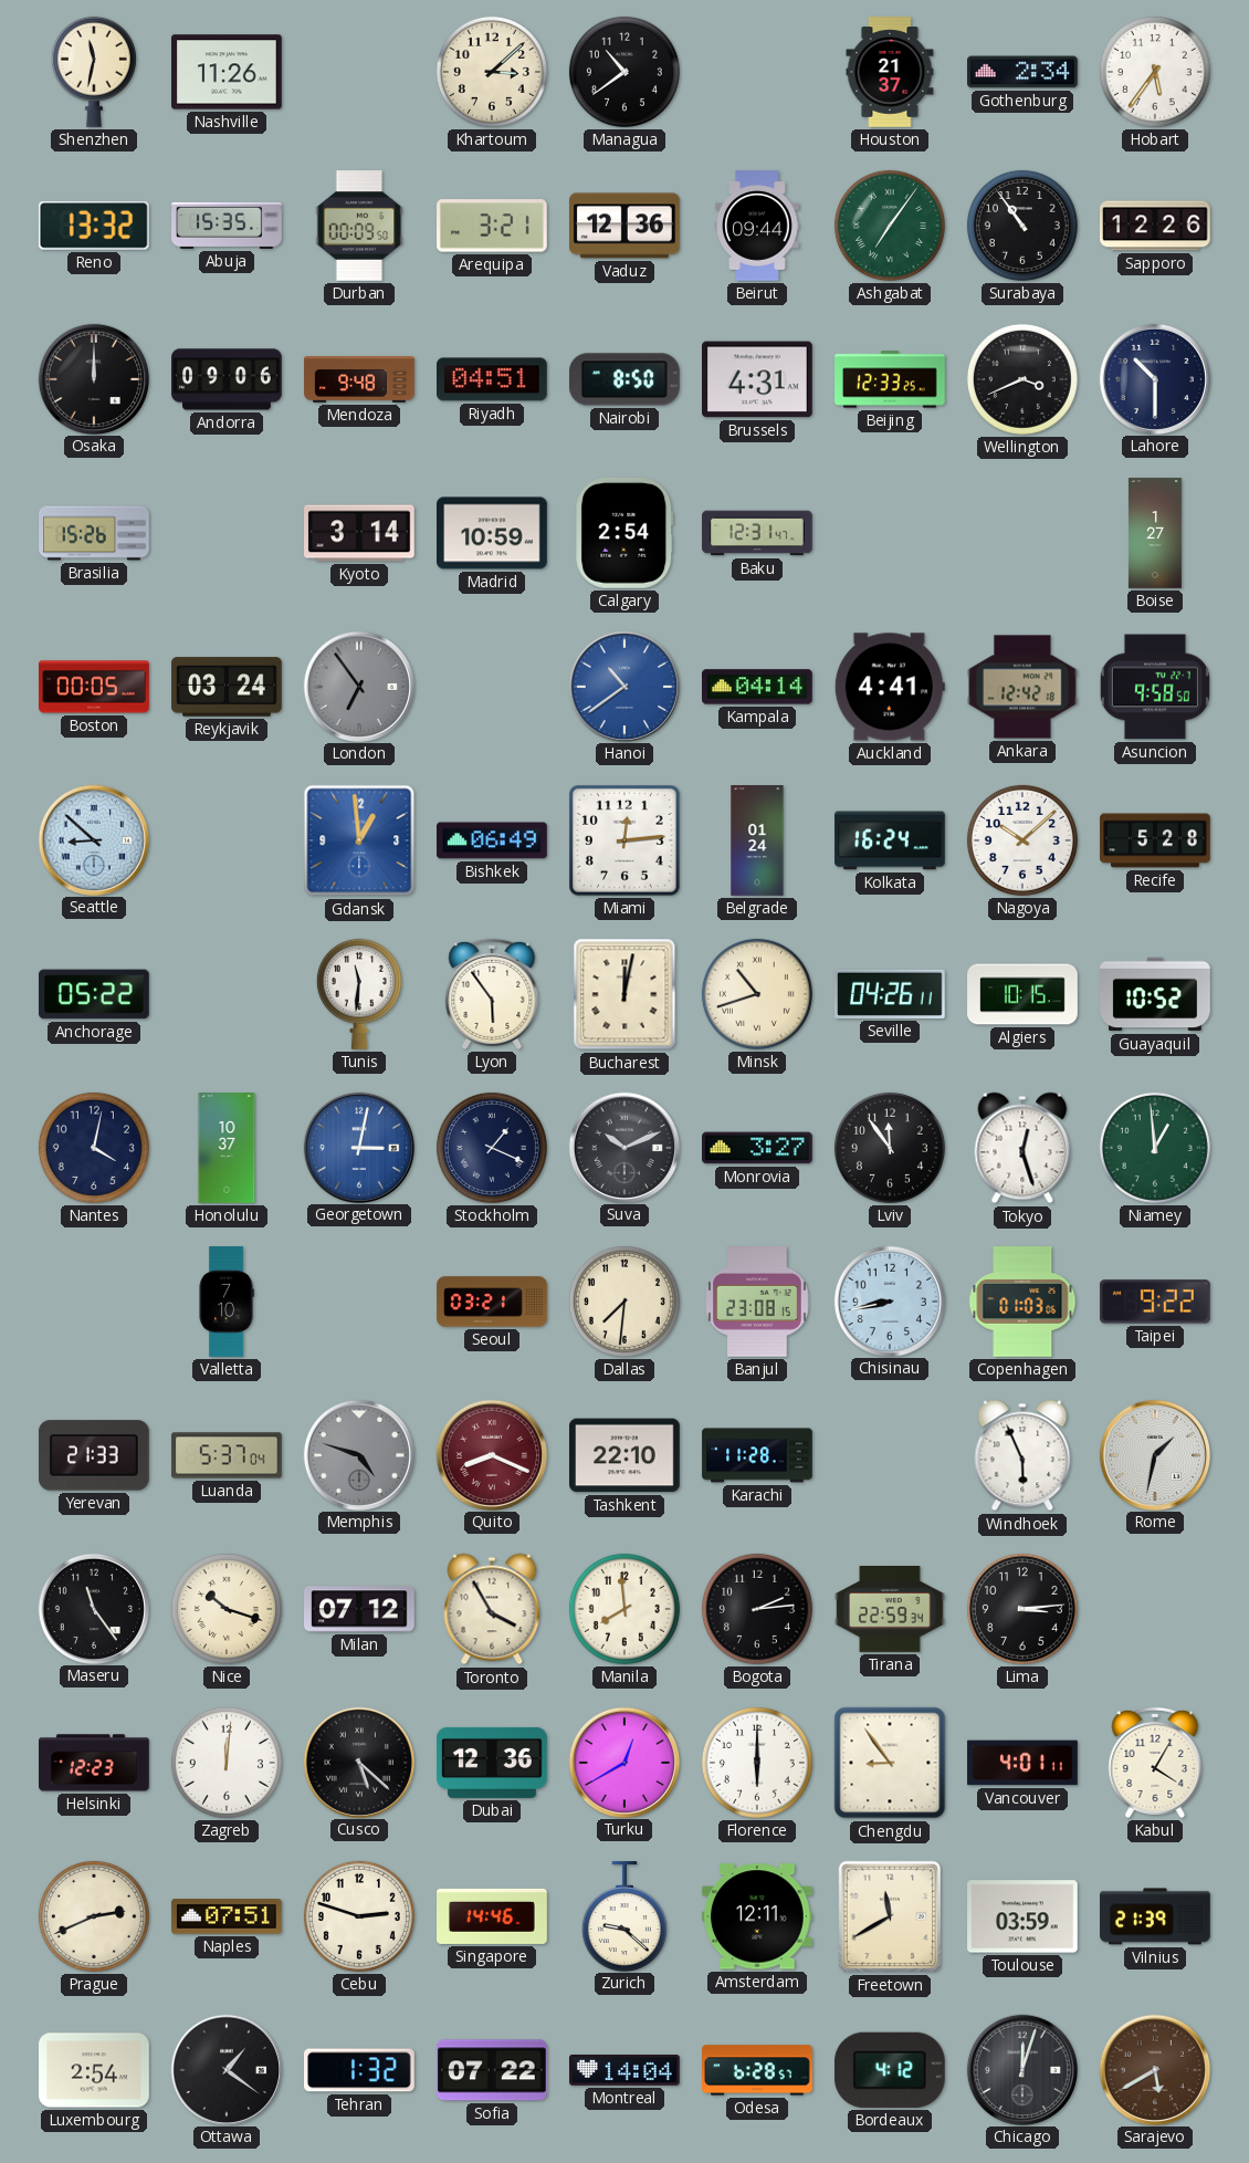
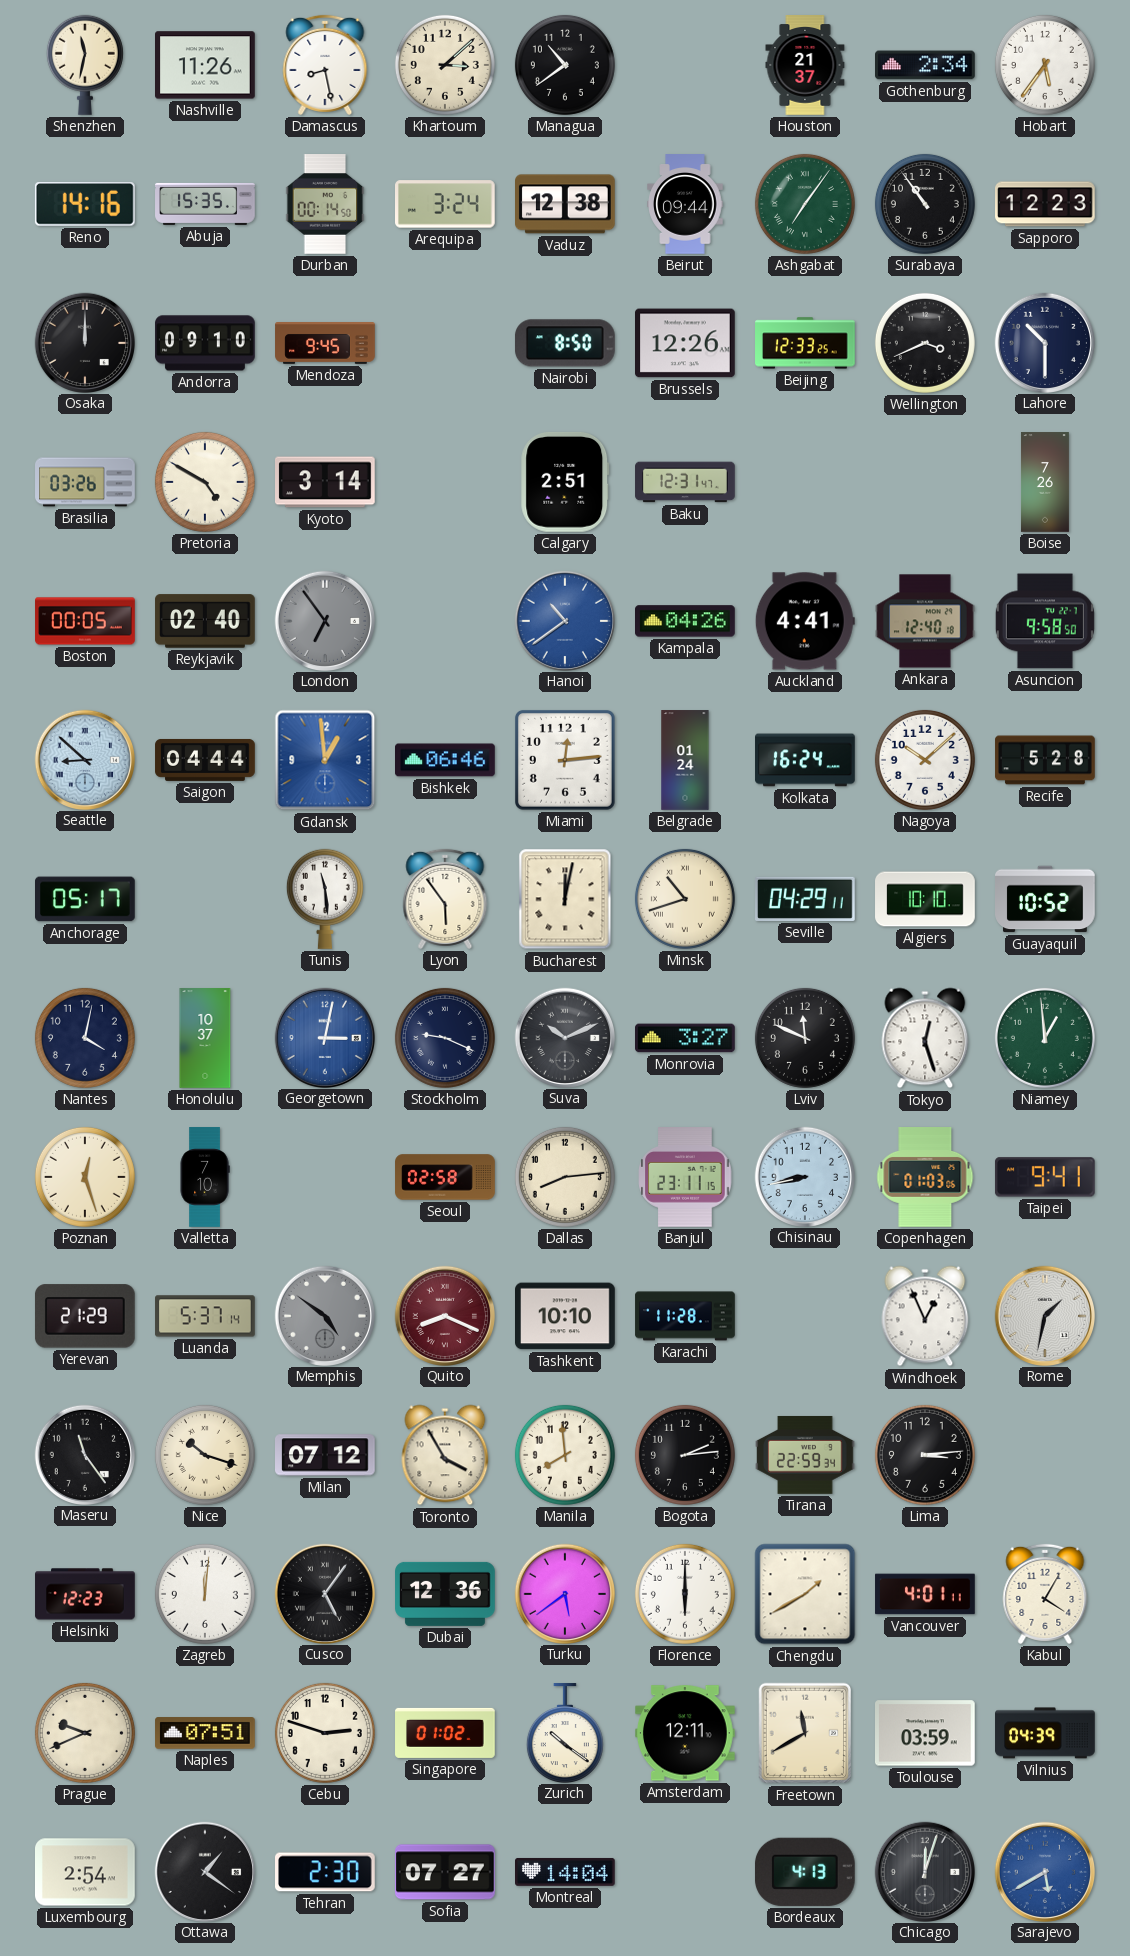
Damascus: none -> 8:28
Reno: 13:32 -> 14:16
Durban: 00:09 -> 00:14
Arequipa: 3:21 -> 3:24
Vaduz: 12:36 -> 12:38
Sapporo: 12:26 -> 12:23
Andorra: 09:06 -> 09:10
Mendoza: 9:48 -> 9:45
Riyadh: 04:51 -> none
Brussels: 4:31 -> 12:26
Brasilia: 15:26 -> 03:26
Pretoria: none -> 4:50
Madrid: 10:59 -> none
Calgary: 2:54 -> 2:51
Boise: 1:27 -> 7:26
Reykjavik: 03:24 -> 02:40
Kampala: 04:14 -> 04:26
Ankara: 12:42 -> 12:40
Saigon: none -> 04:44
Bishkek: 06:49 -> 06:46
Anchorage: 05:22 -> 05:17
Tunis: 11:31 -> 11:29
Seville: 04:26 -> 04:29
Algiers: 10:15 -> 10:10
Stockholm: 1:19 -> 9:19
Lviv: 11:54 -> 11:49
Poznan: none -> 12:27
Seoul: 03:21 -> 02:58
Dallas: 7:31 -> 8:14
Banjul: 23:08 -> 23:11
Taipei: 9:22 -> 9:41
Yerevan: 21:33 -> 21:29
Luanda: 5:37:04 -> 5:37:14
Memphis: 4:48 -> 4:51
Tashkent: 22:10 -> 10:10
Windhoek: 5:56 -> 12:56
Cusco: 5:22 -> 5:06
Turku: 12:40 -> 5:39
Chengdu: 8:54 -> 1:40
Prague: 2:41 -> 9:41
Singapore: 14:46 -> 01:02
Zurich: 9:22 -> 10:21
Vilnius: 21:39 -> 04:39
Tehran: 1:32 -> 2:30
Sofia: 07:22 -> 07:27
Odesa: 6:28 -> none
Bordeaux: 4:12 -> 4:13
Sarajevo dial: brown -> blue
